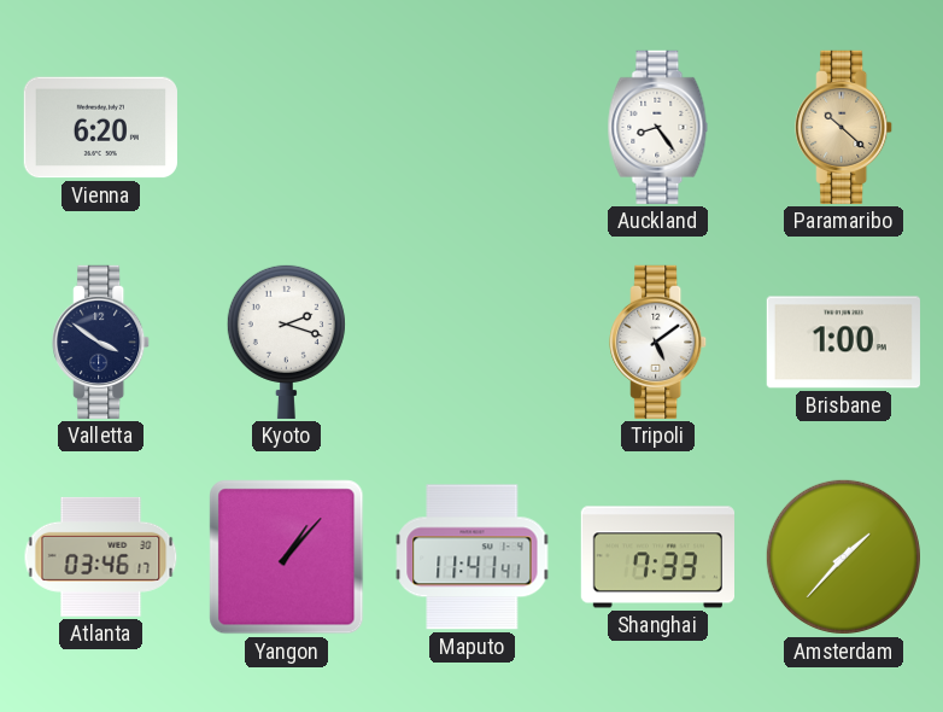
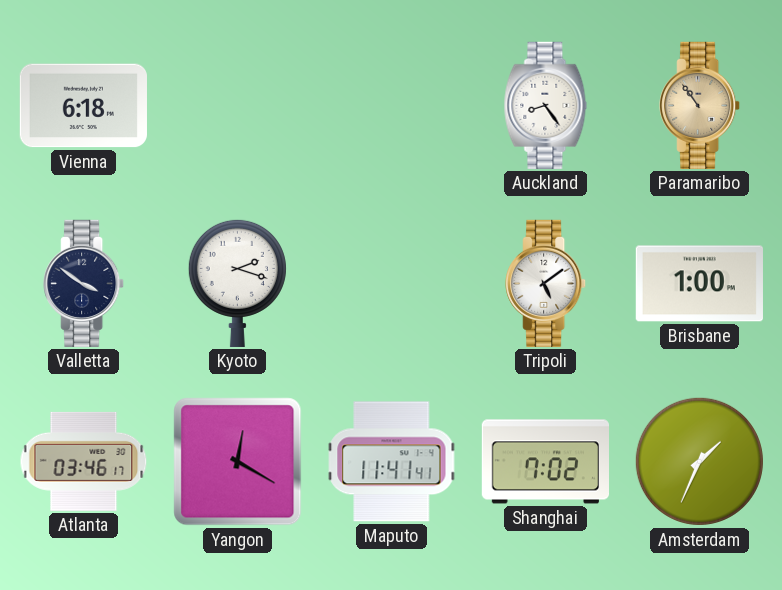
Vienna: 6:20 -> 6:18
Paramaribo: 10:22 -> 10:54
Yangon: 1:07 -> 12:20
Shanghai: 7:33 -> 7:02
Amsterdam: 1:37 -> 1:34
